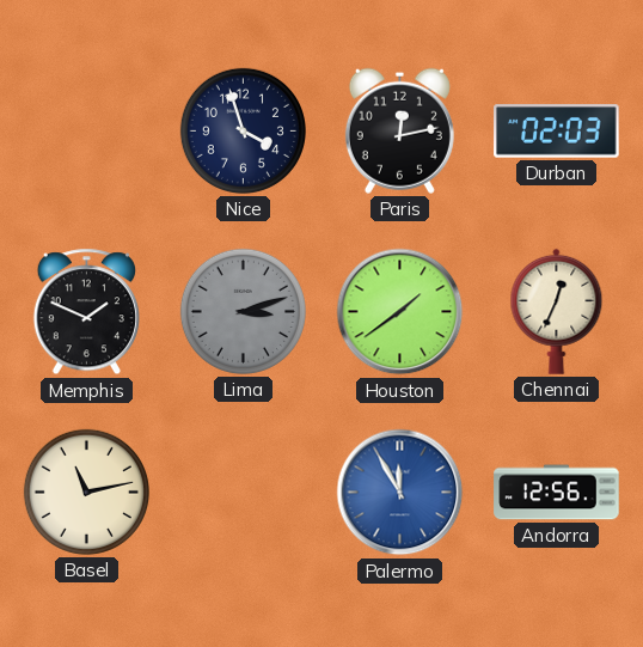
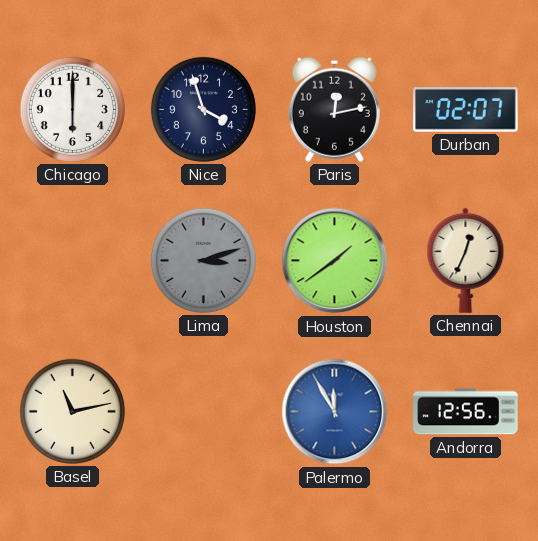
Chicago: none -> 6:00
Durban: 02:03 -> 02:07
Memphis: 1:49 -> none
